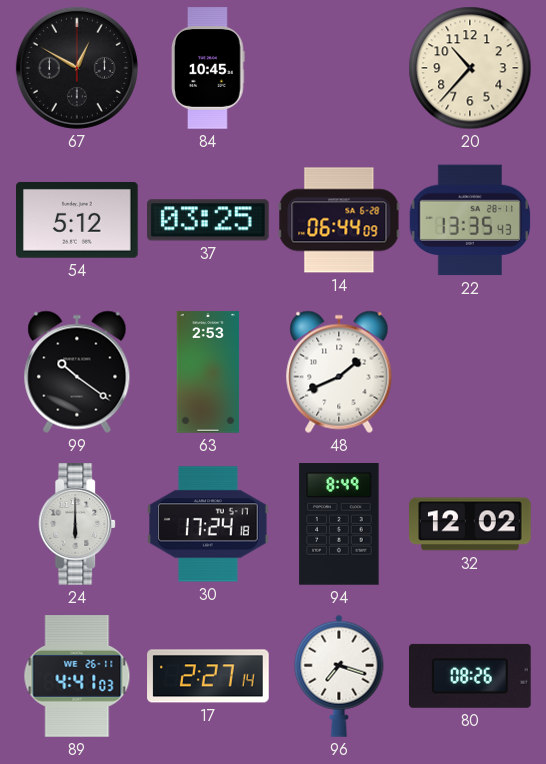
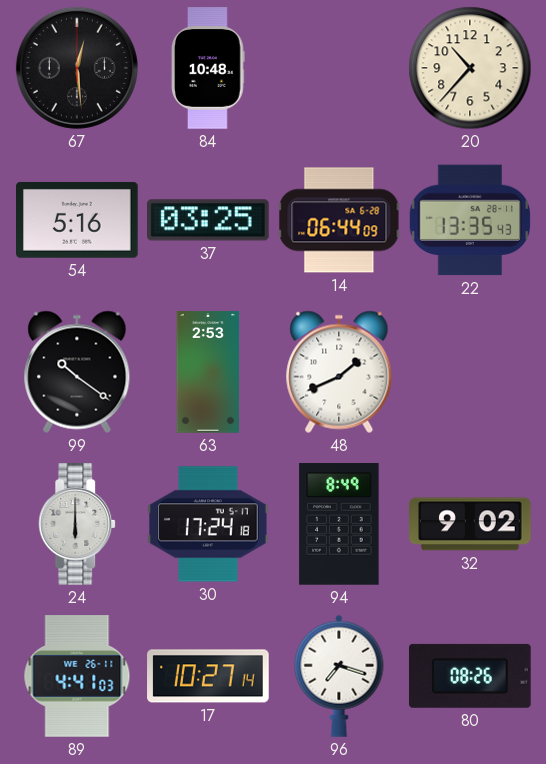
67: 12:50 -> 12:29
84: 10:45 -> 10:48
54: 5:12 -> 5:16
32: 12:02 -> 9:02
17: 2:27 -> 10:27
